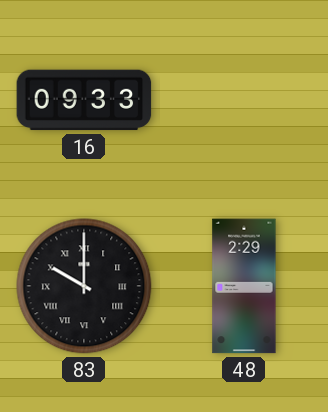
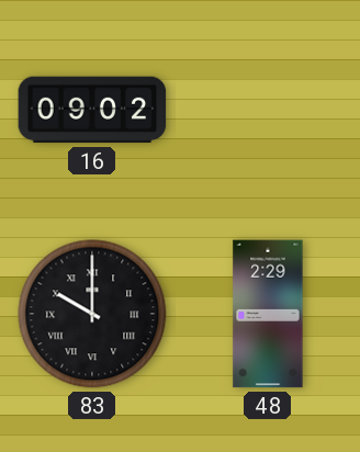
16: 09:33 -> 09:02
